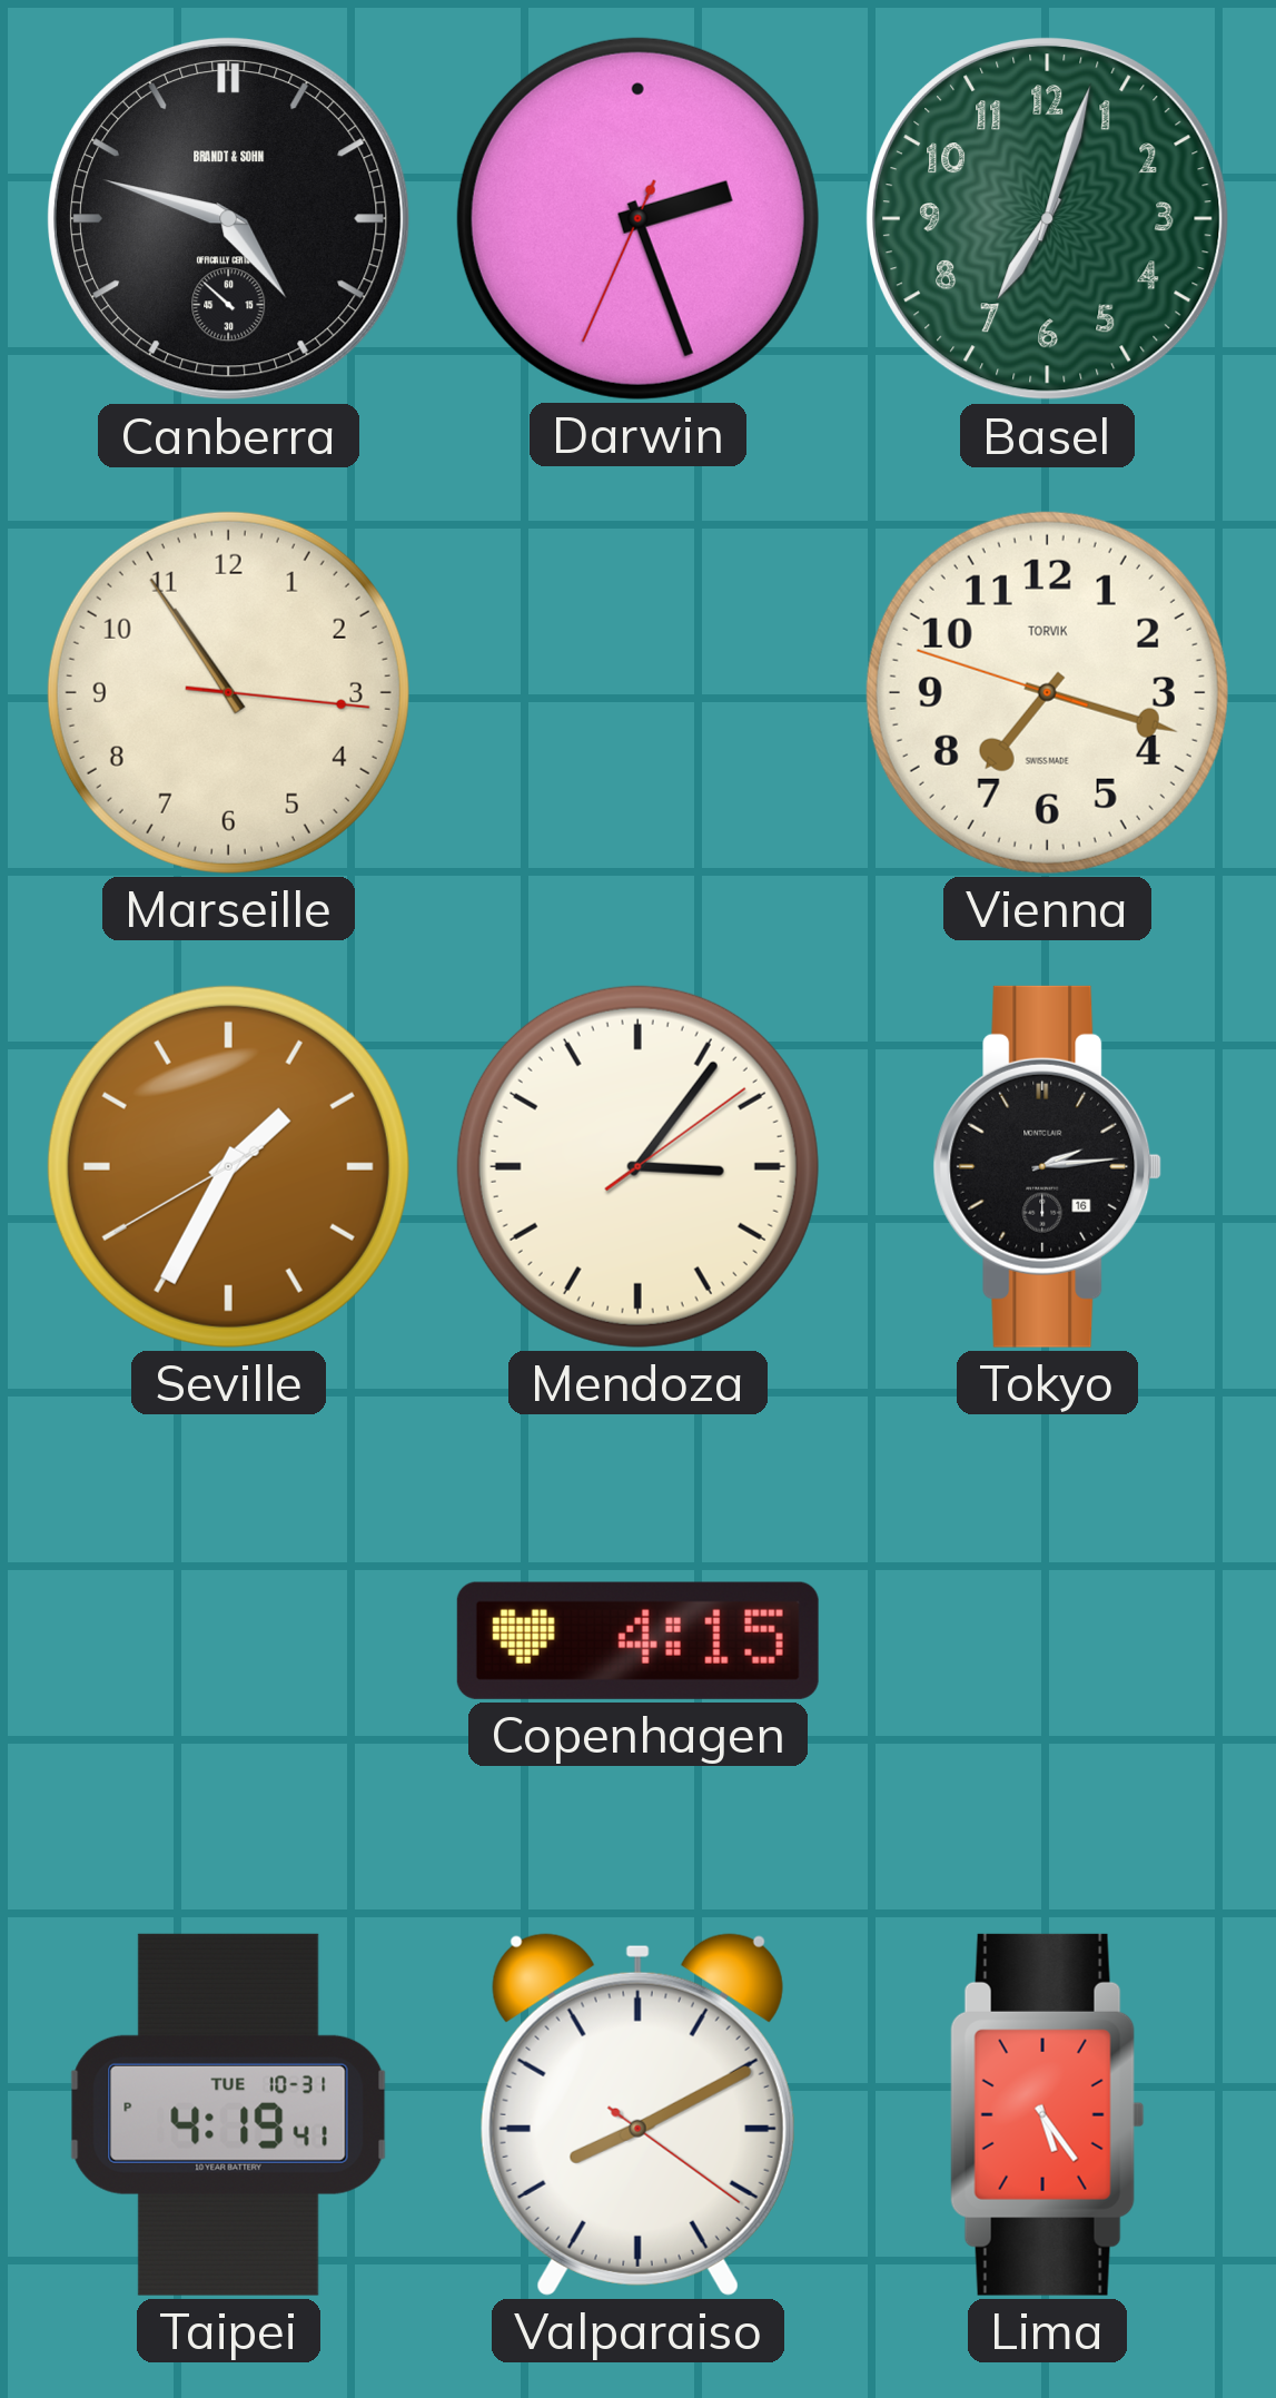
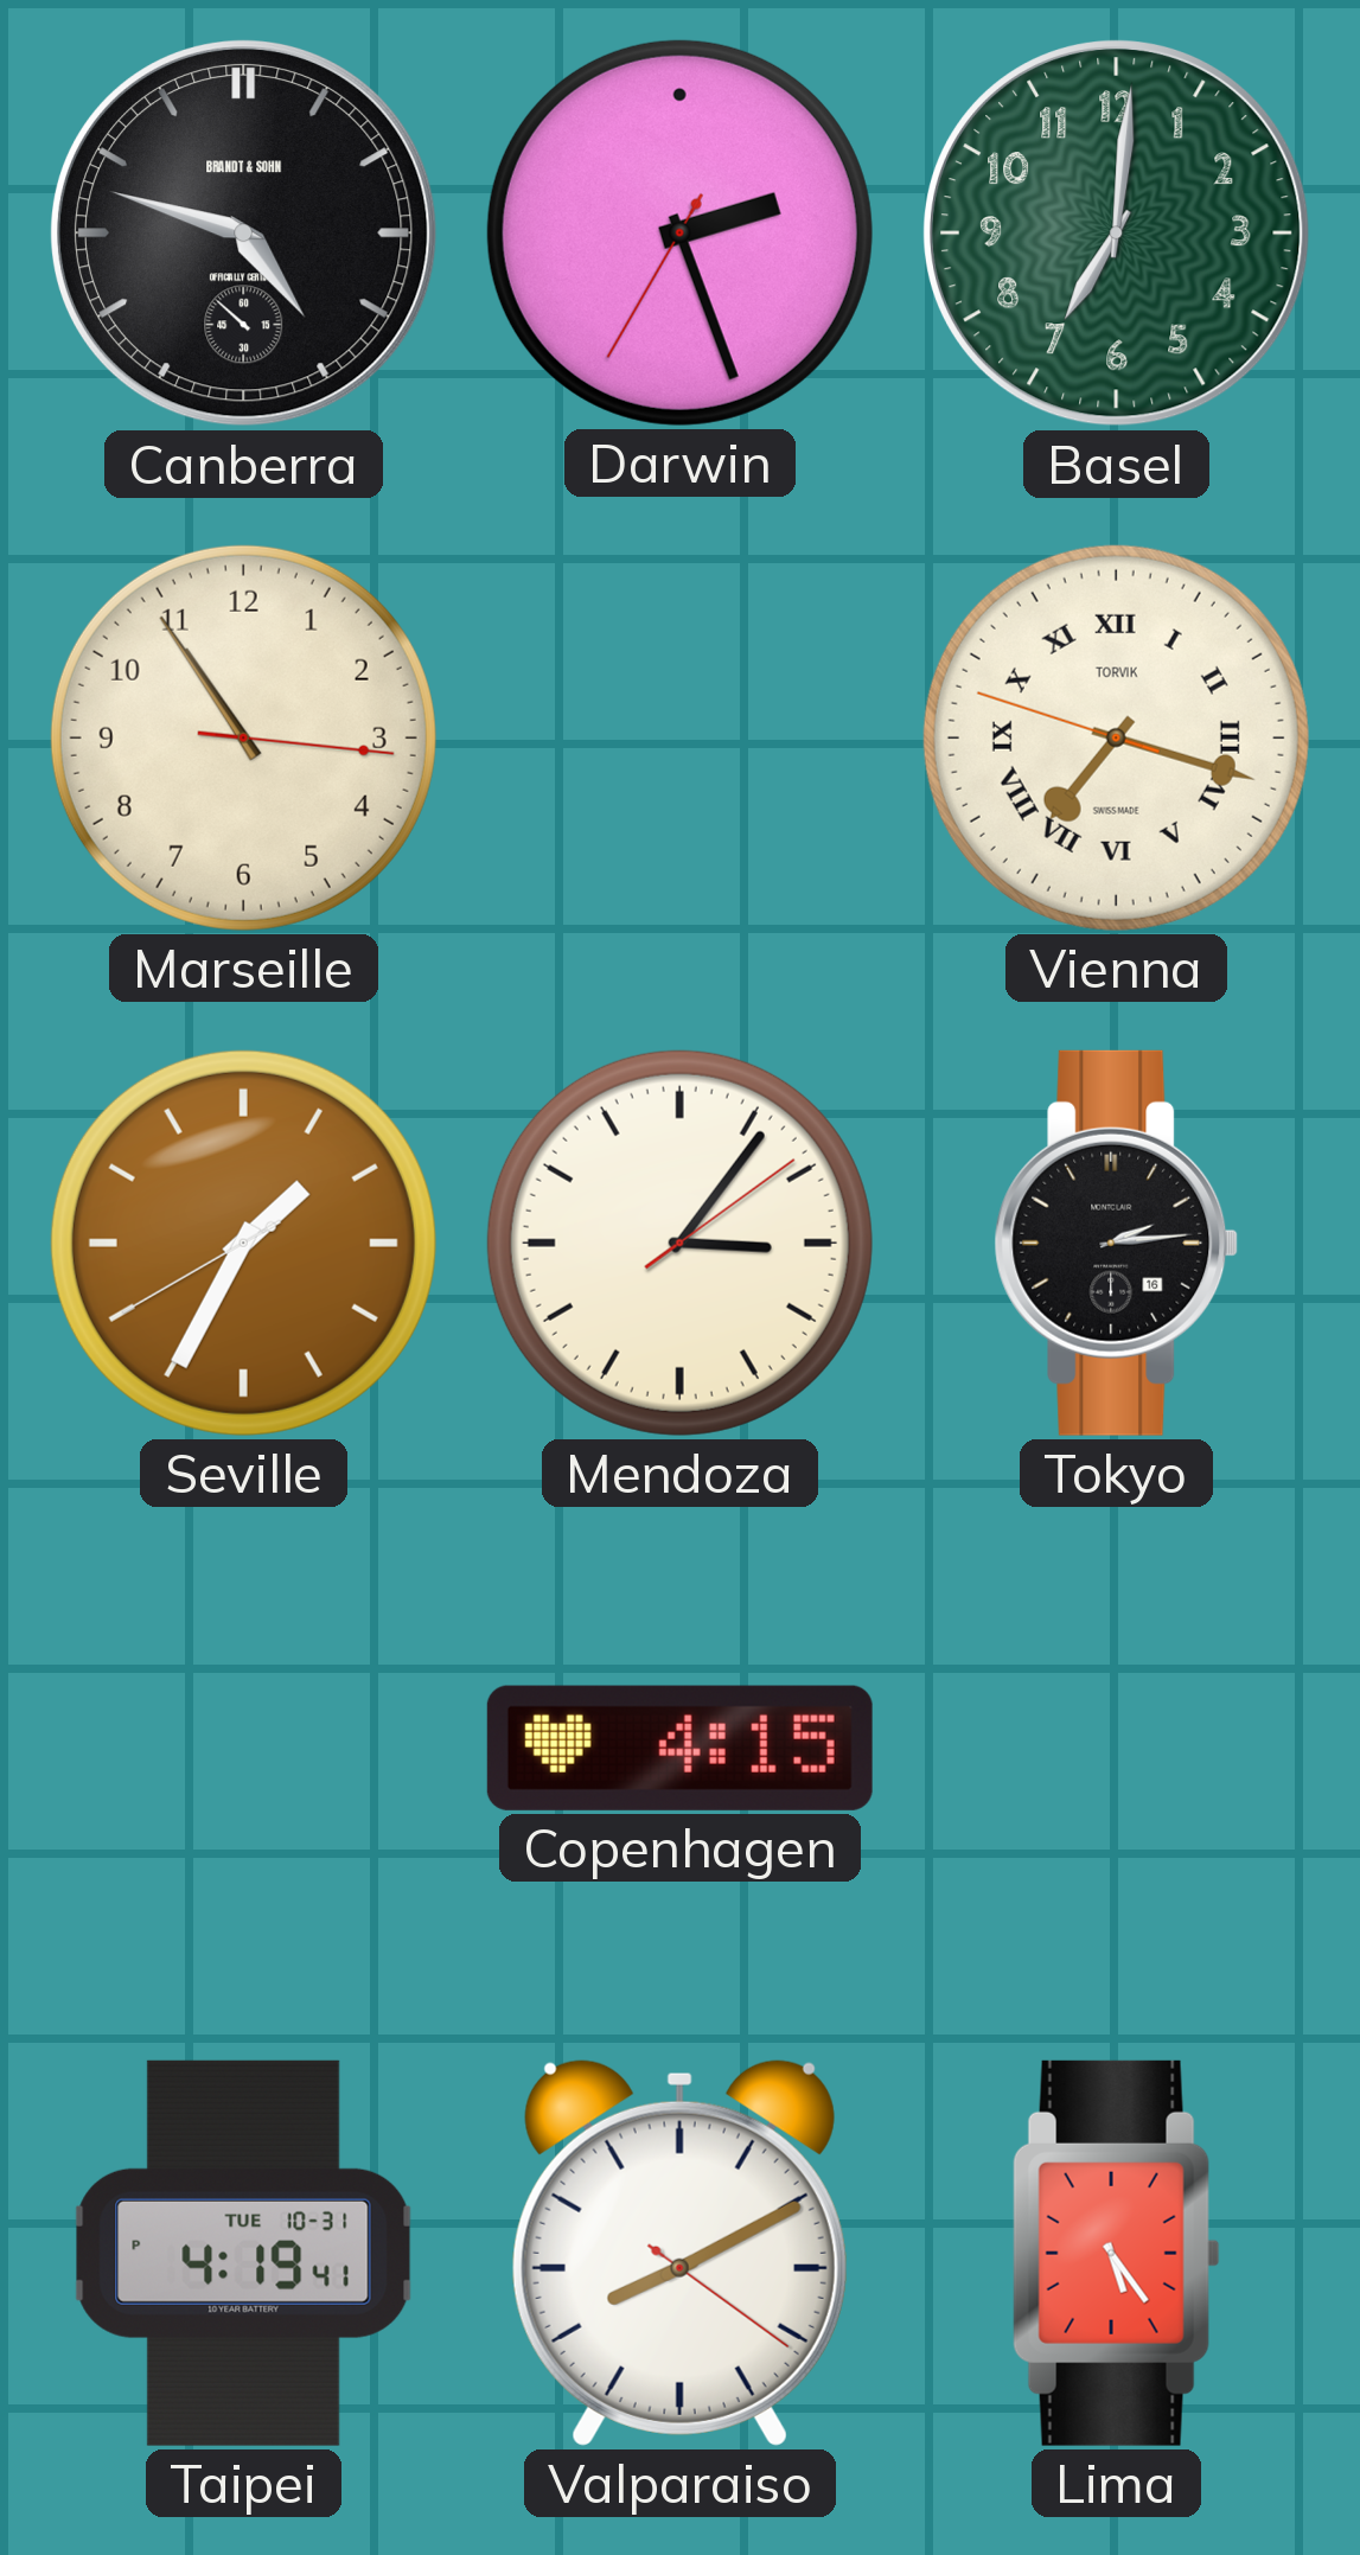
Darwin: 2:26:34 -> 2:26:35
Basel: 7:03 -> 7:01
Vienna numerals: Arabic -> Roman
